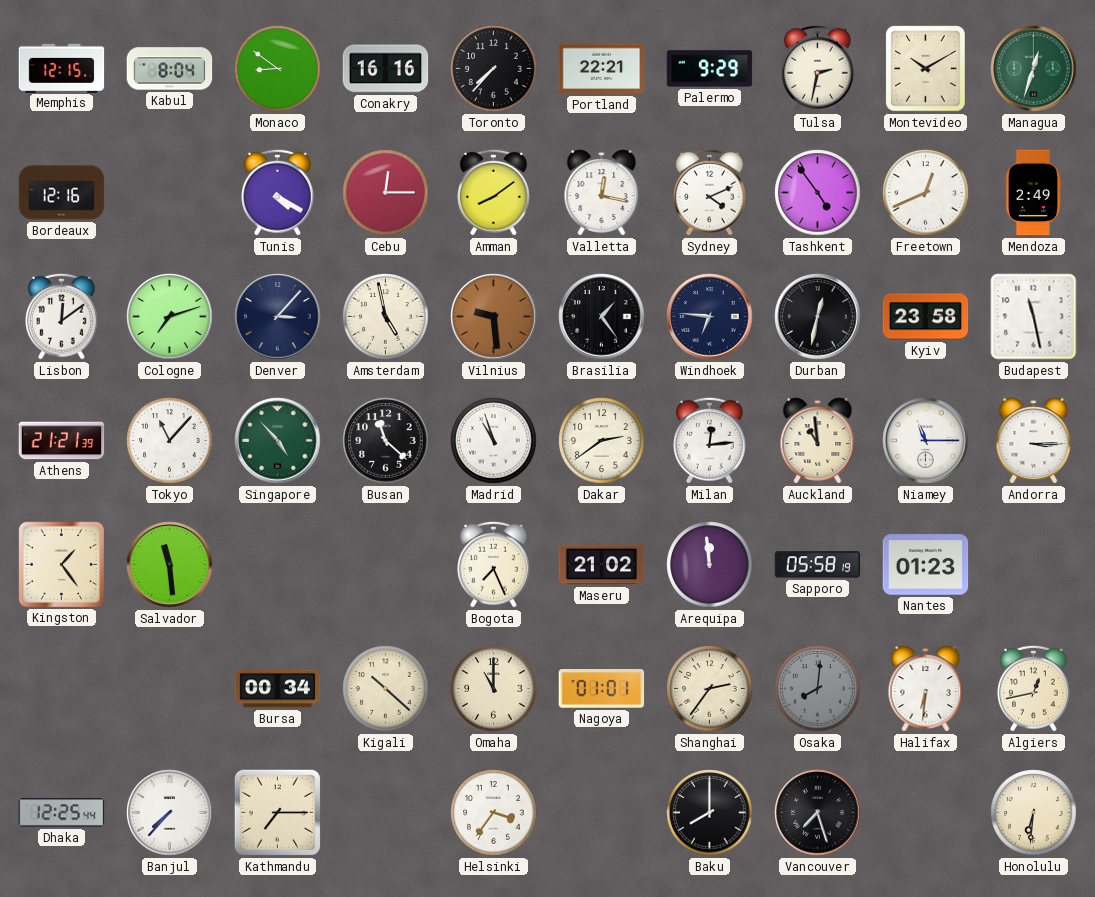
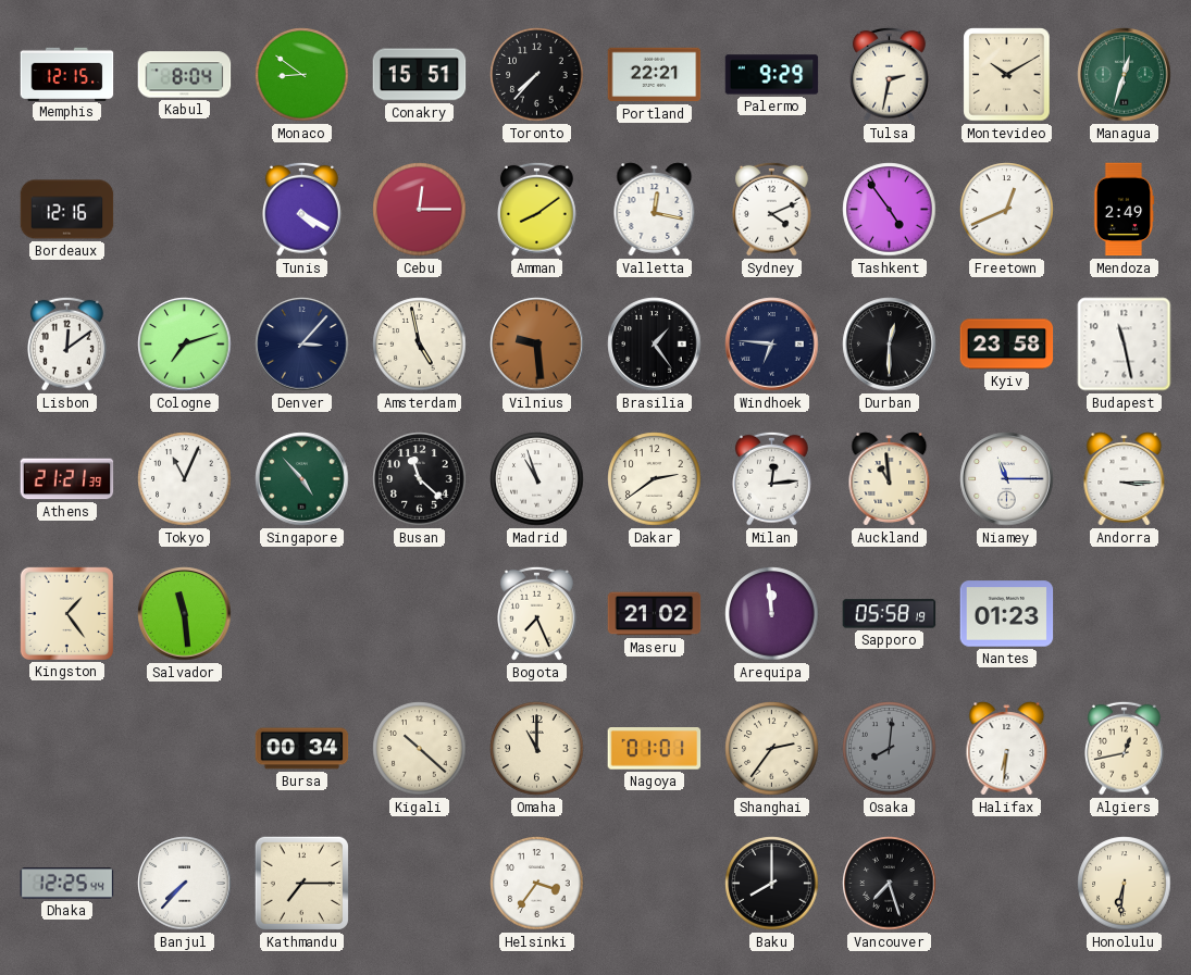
Conakry: 16:16 -> 15:51
Durban: 12:32 -> 12:30
Tokyo: 11:07 -> 11:04
